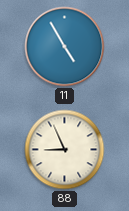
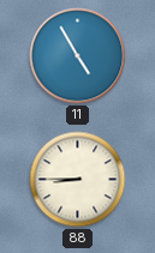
88: 8:56 -> 8:45
